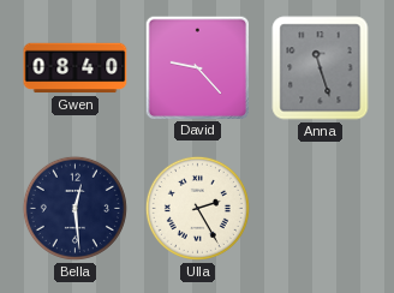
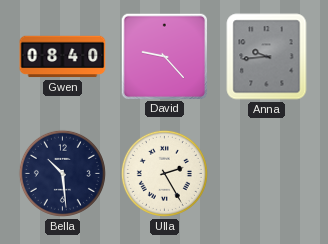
Anna: 11:27 -> 9:44
Bella: 12:29 -> 10:29
